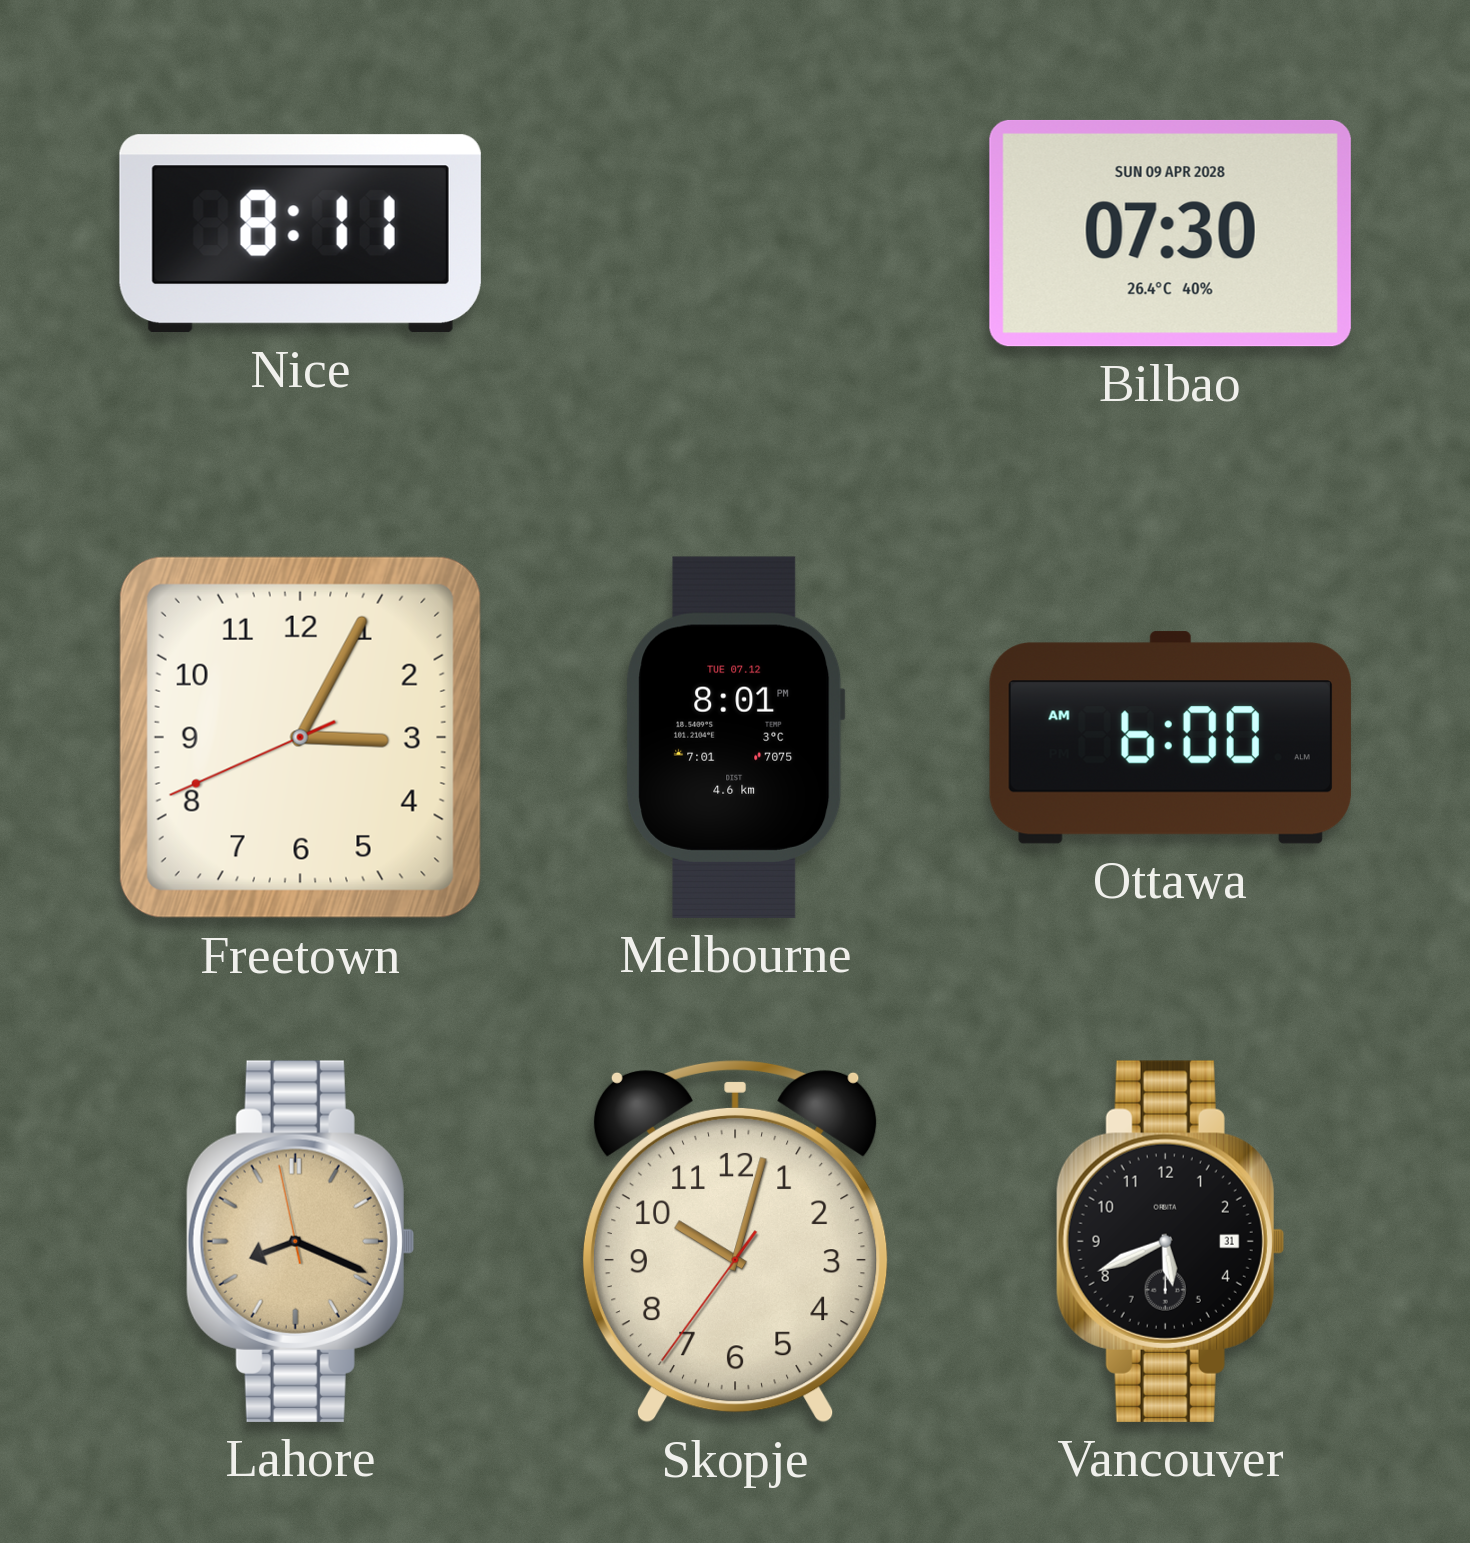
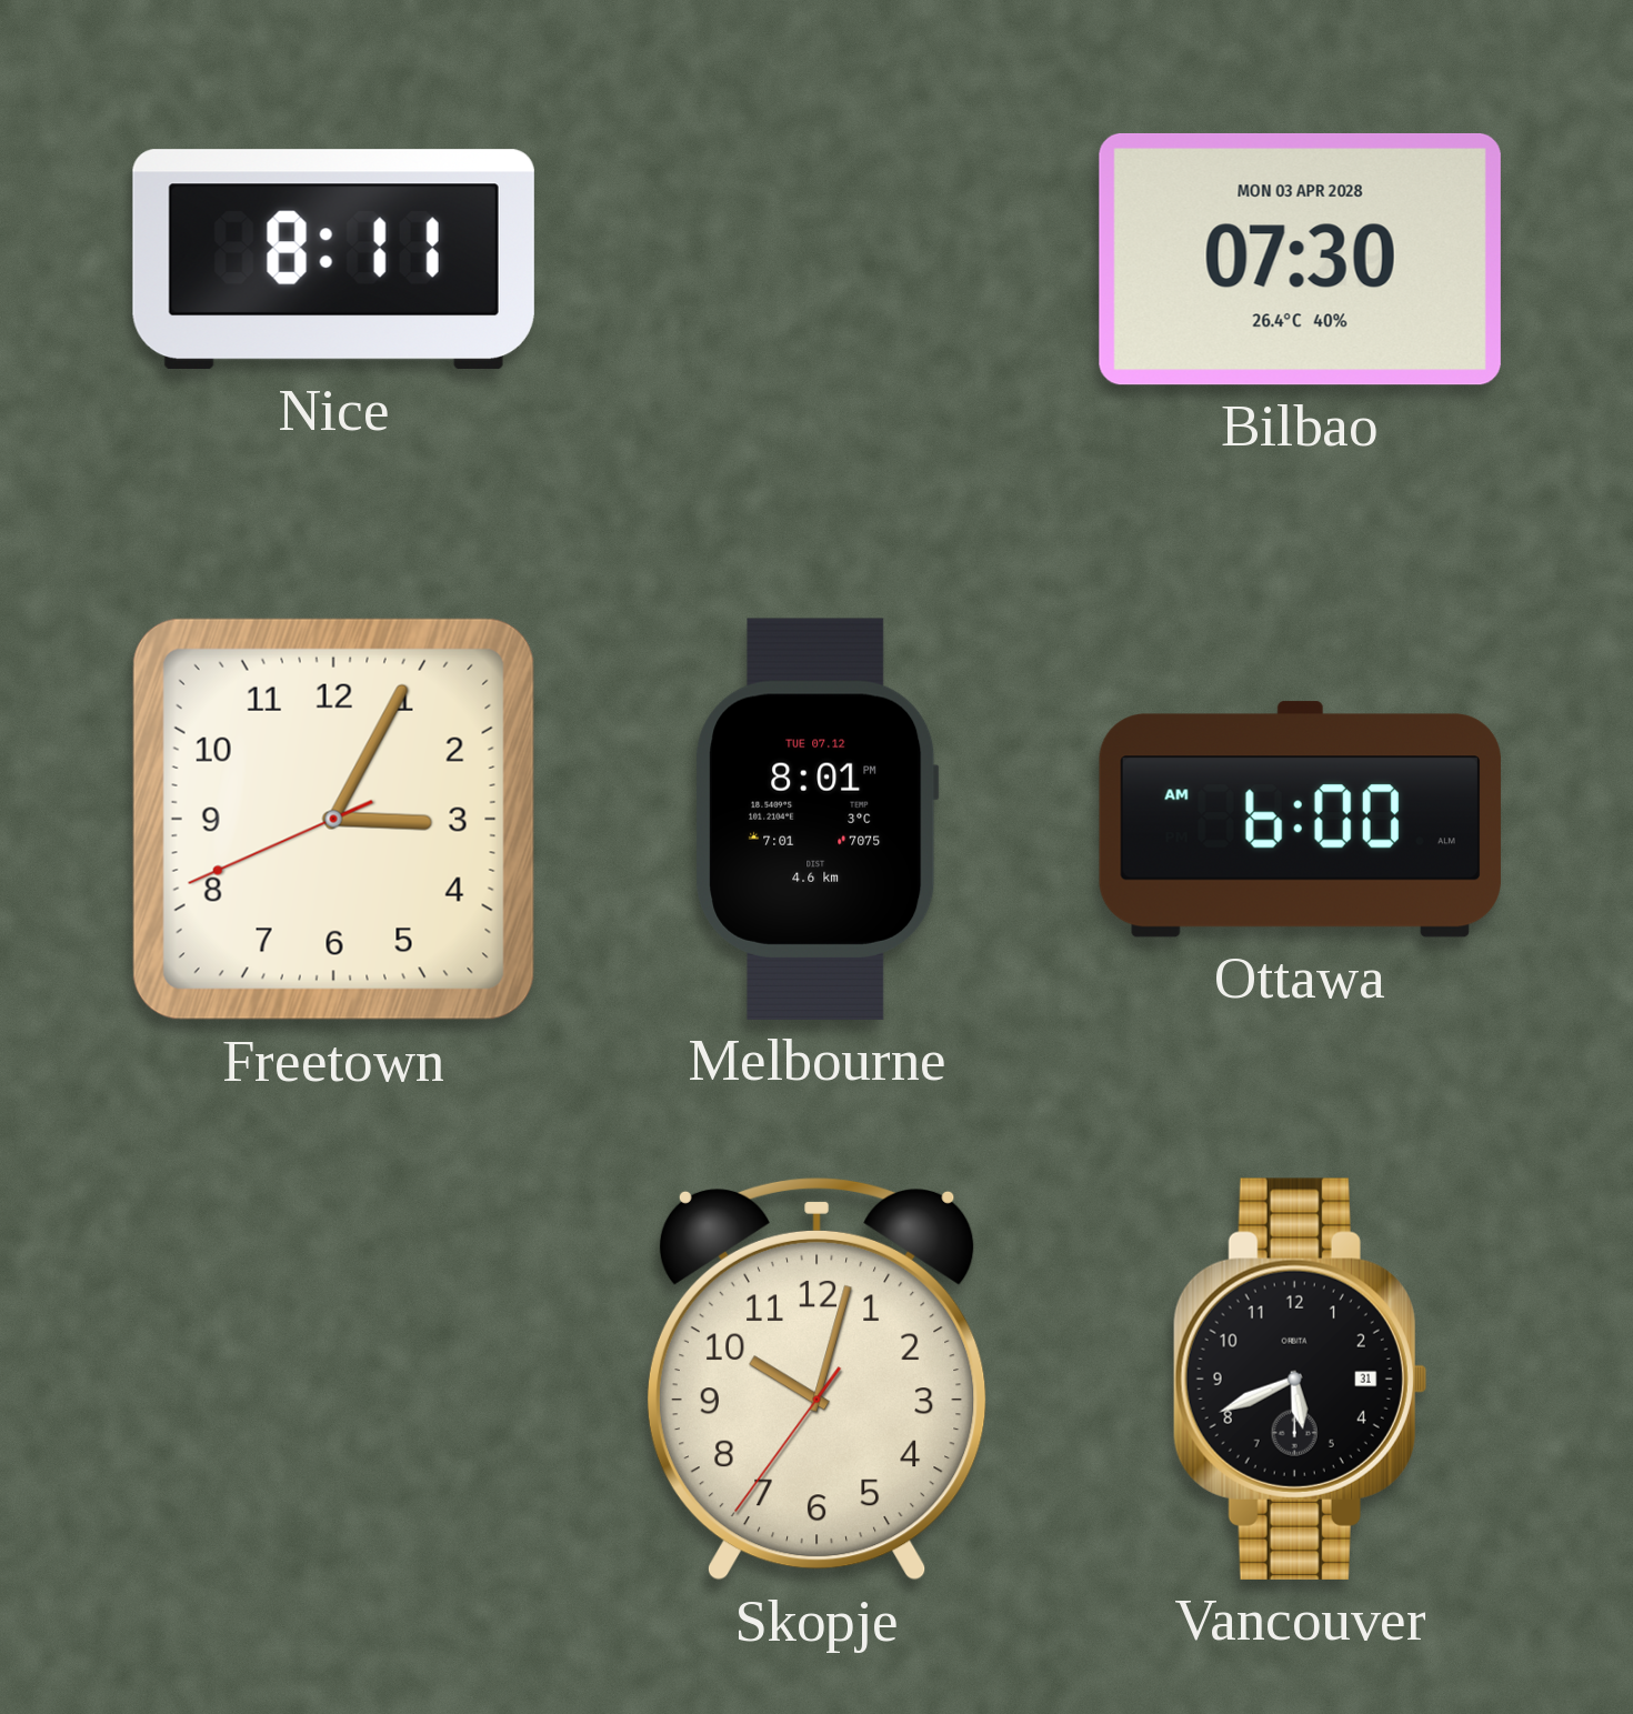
Bilbao date: SUN 09 APR 2028 -> MON 03 APR 2028
Lahore: 8:18 -> none
